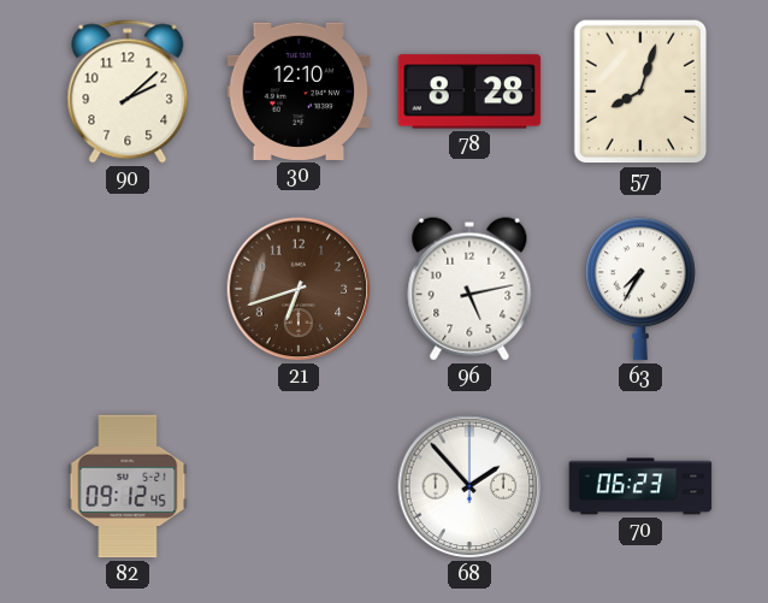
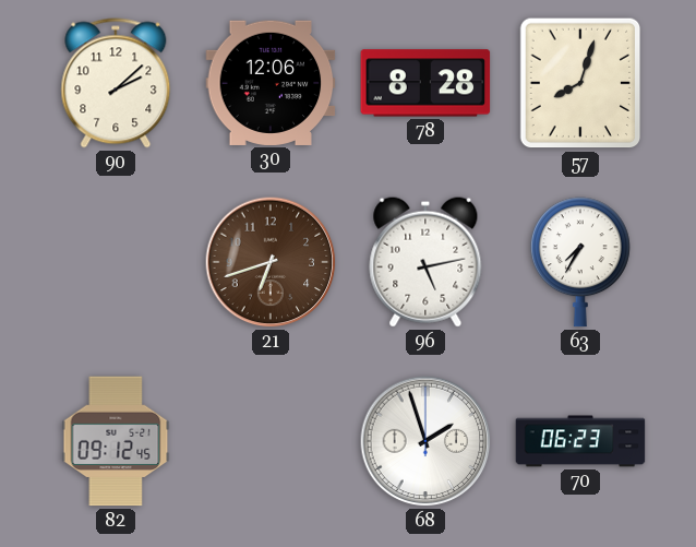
30: 12:10 -> 12:06
68: 1:53 -> 1:57
